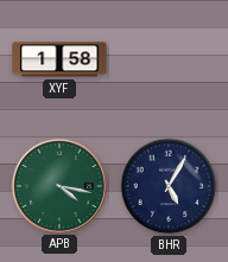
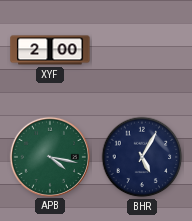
XYF: 1:58 -> 2:00
